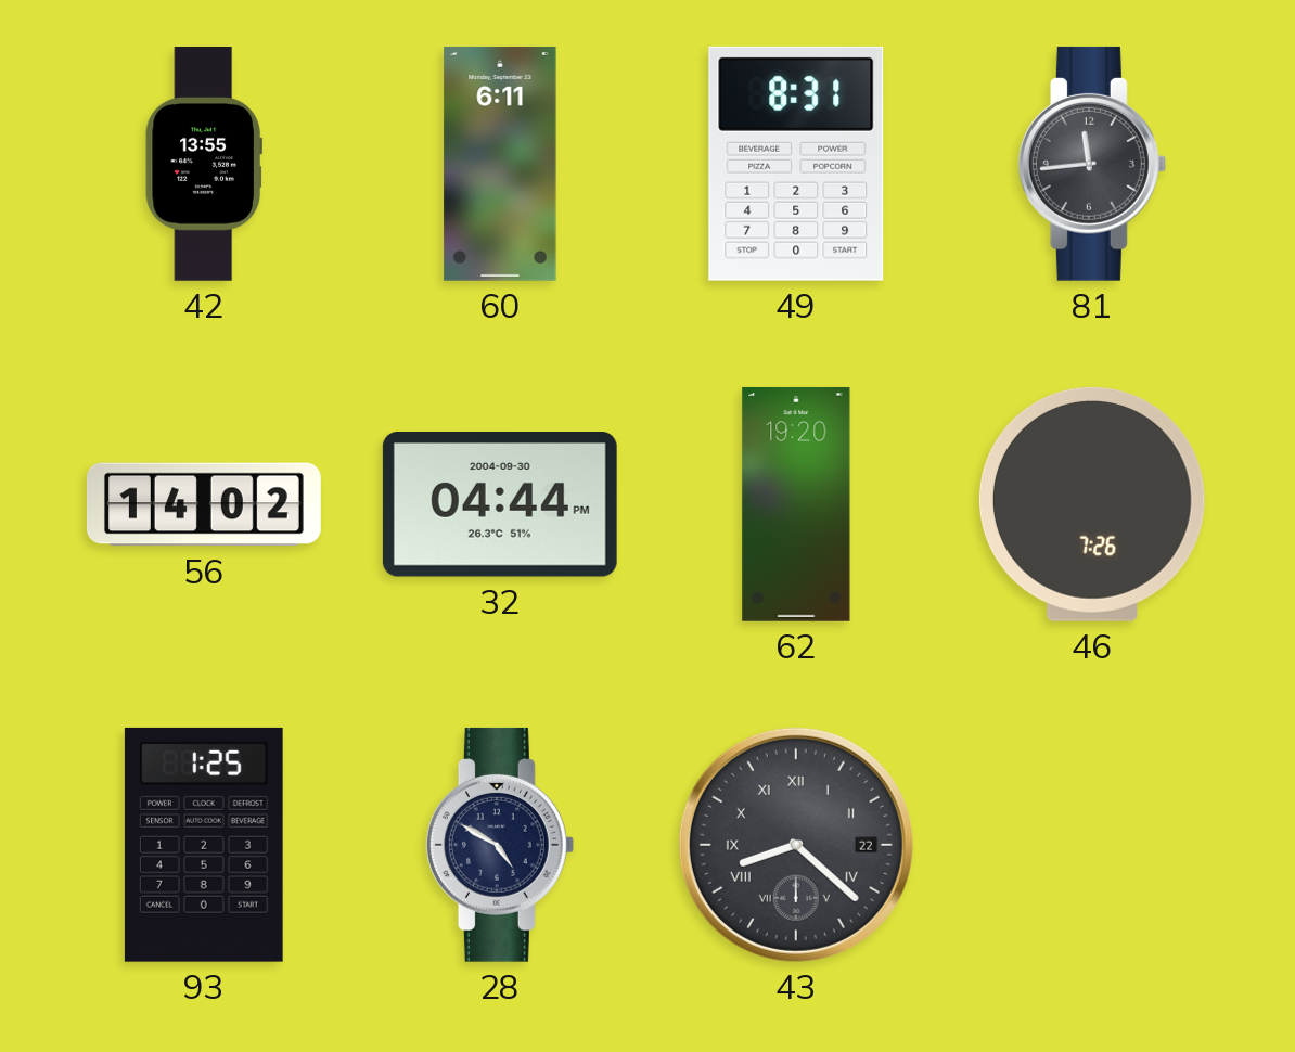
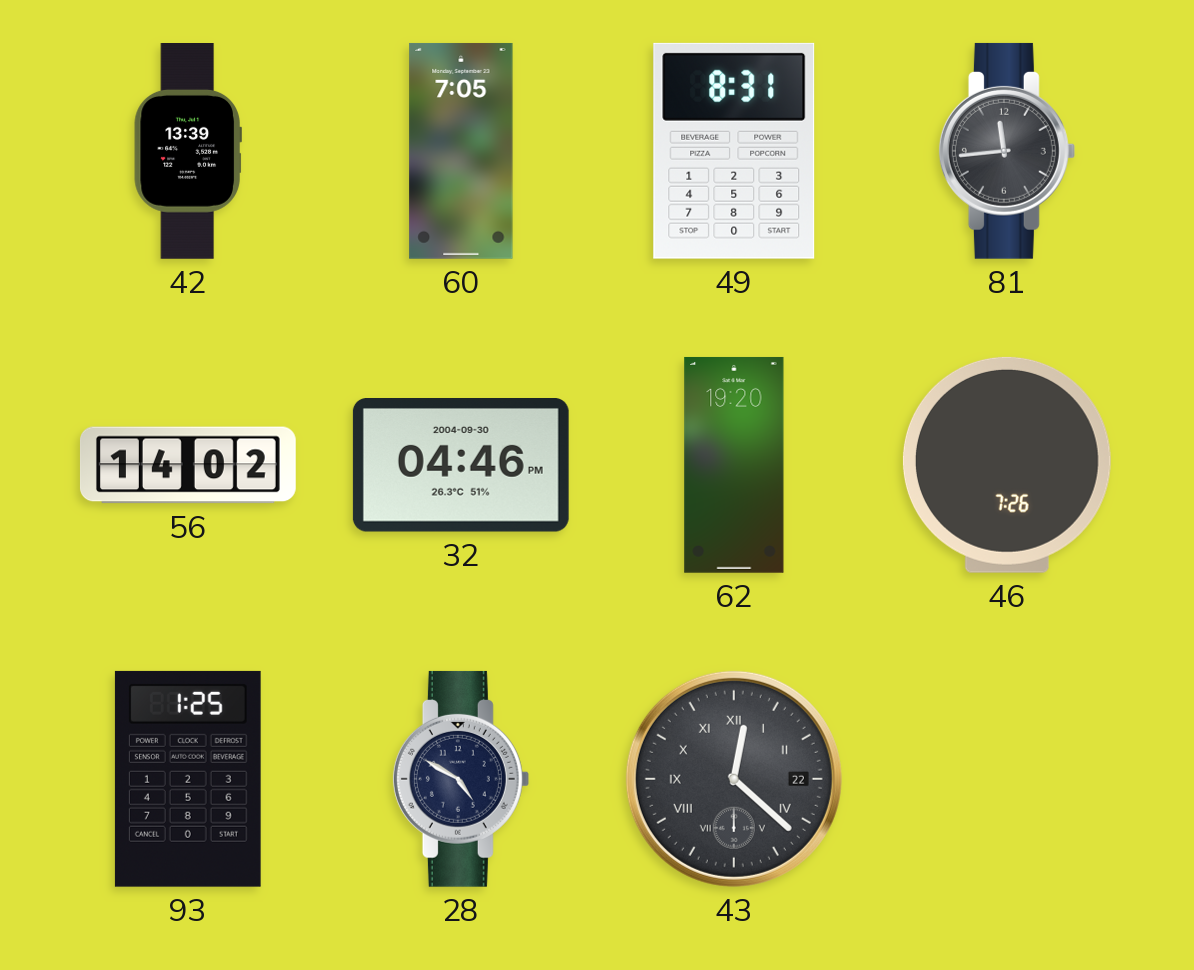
42: 13:55 -> 13:39
60: 6:11 -> 7:05
32: 04:44 -> 04:46
43: 8:22 -> 12:22
